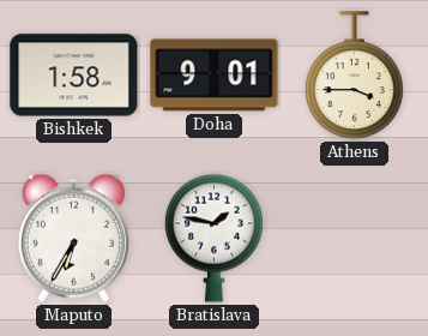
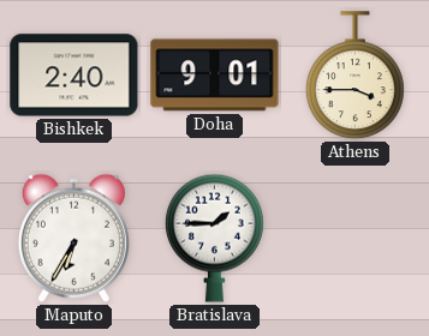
Bishkek: 1:58 -> 2:40
Bratislava: 1:47 -> 1:45
